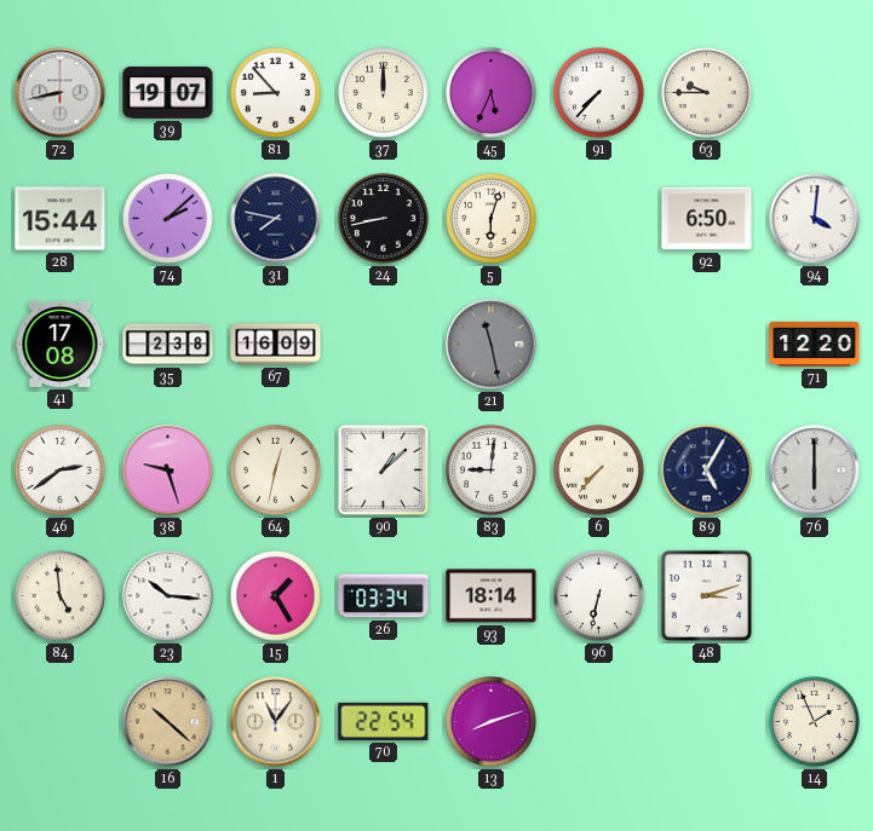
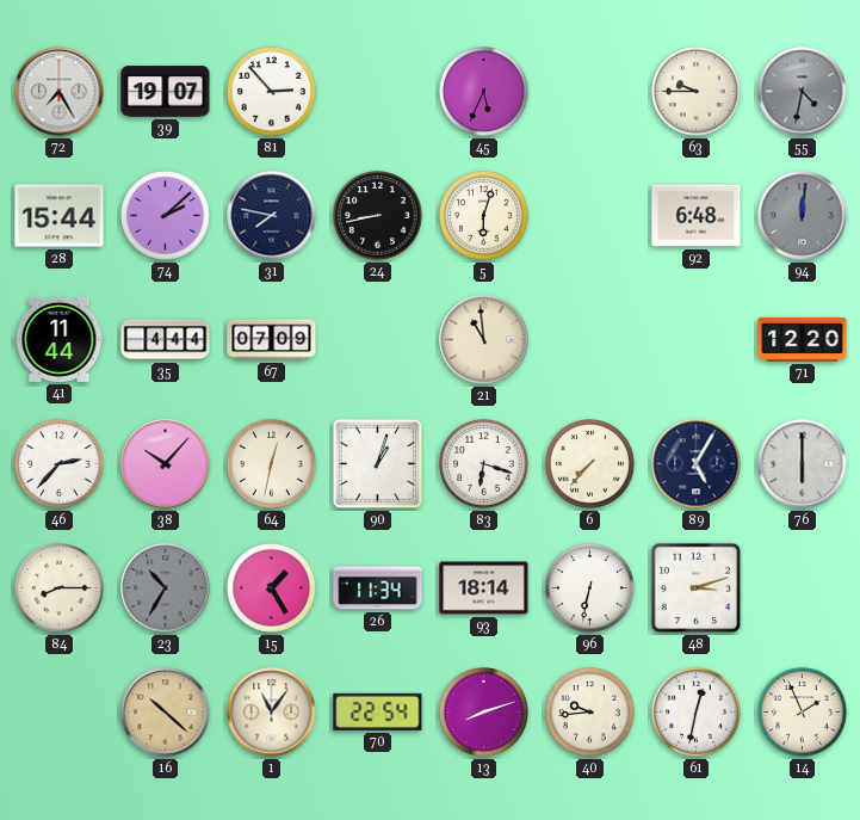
72: 8:43 -> 7:25
81: 8:53 -> 2:53
37: 12:00 -> none
91: 7:37 -> none
55: none -> 4:32
92: 6:50 -> 6:48
94: 4:01 -> 12:01
94 dial: white -> grey
41: 17:08 -> 11:44
35: 2:38 -> 4:44
67: 16:09 -> 07:09
21: 11:28 -> 10:59
21 dial: grey -> cream
46: 2:39 -> 2:37
38: 9:27 -> 10:07
90: 1:08 -> 1:03
83: 9:01 -> 6:18
84: 4:59 -> 8:15
23: 10:16 -> 10:35
23 dial: white -> grey
26: 03:34 -> 11:34
40: none -> 9:44
61: none -> 12:32
